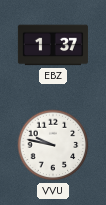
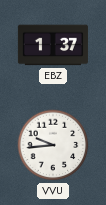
VVU: 9:47 -> 9:44
